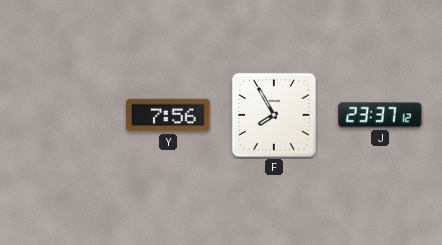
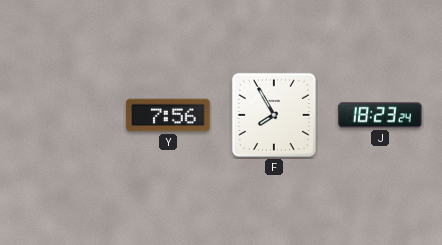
J: 23:37 -> 18:23
